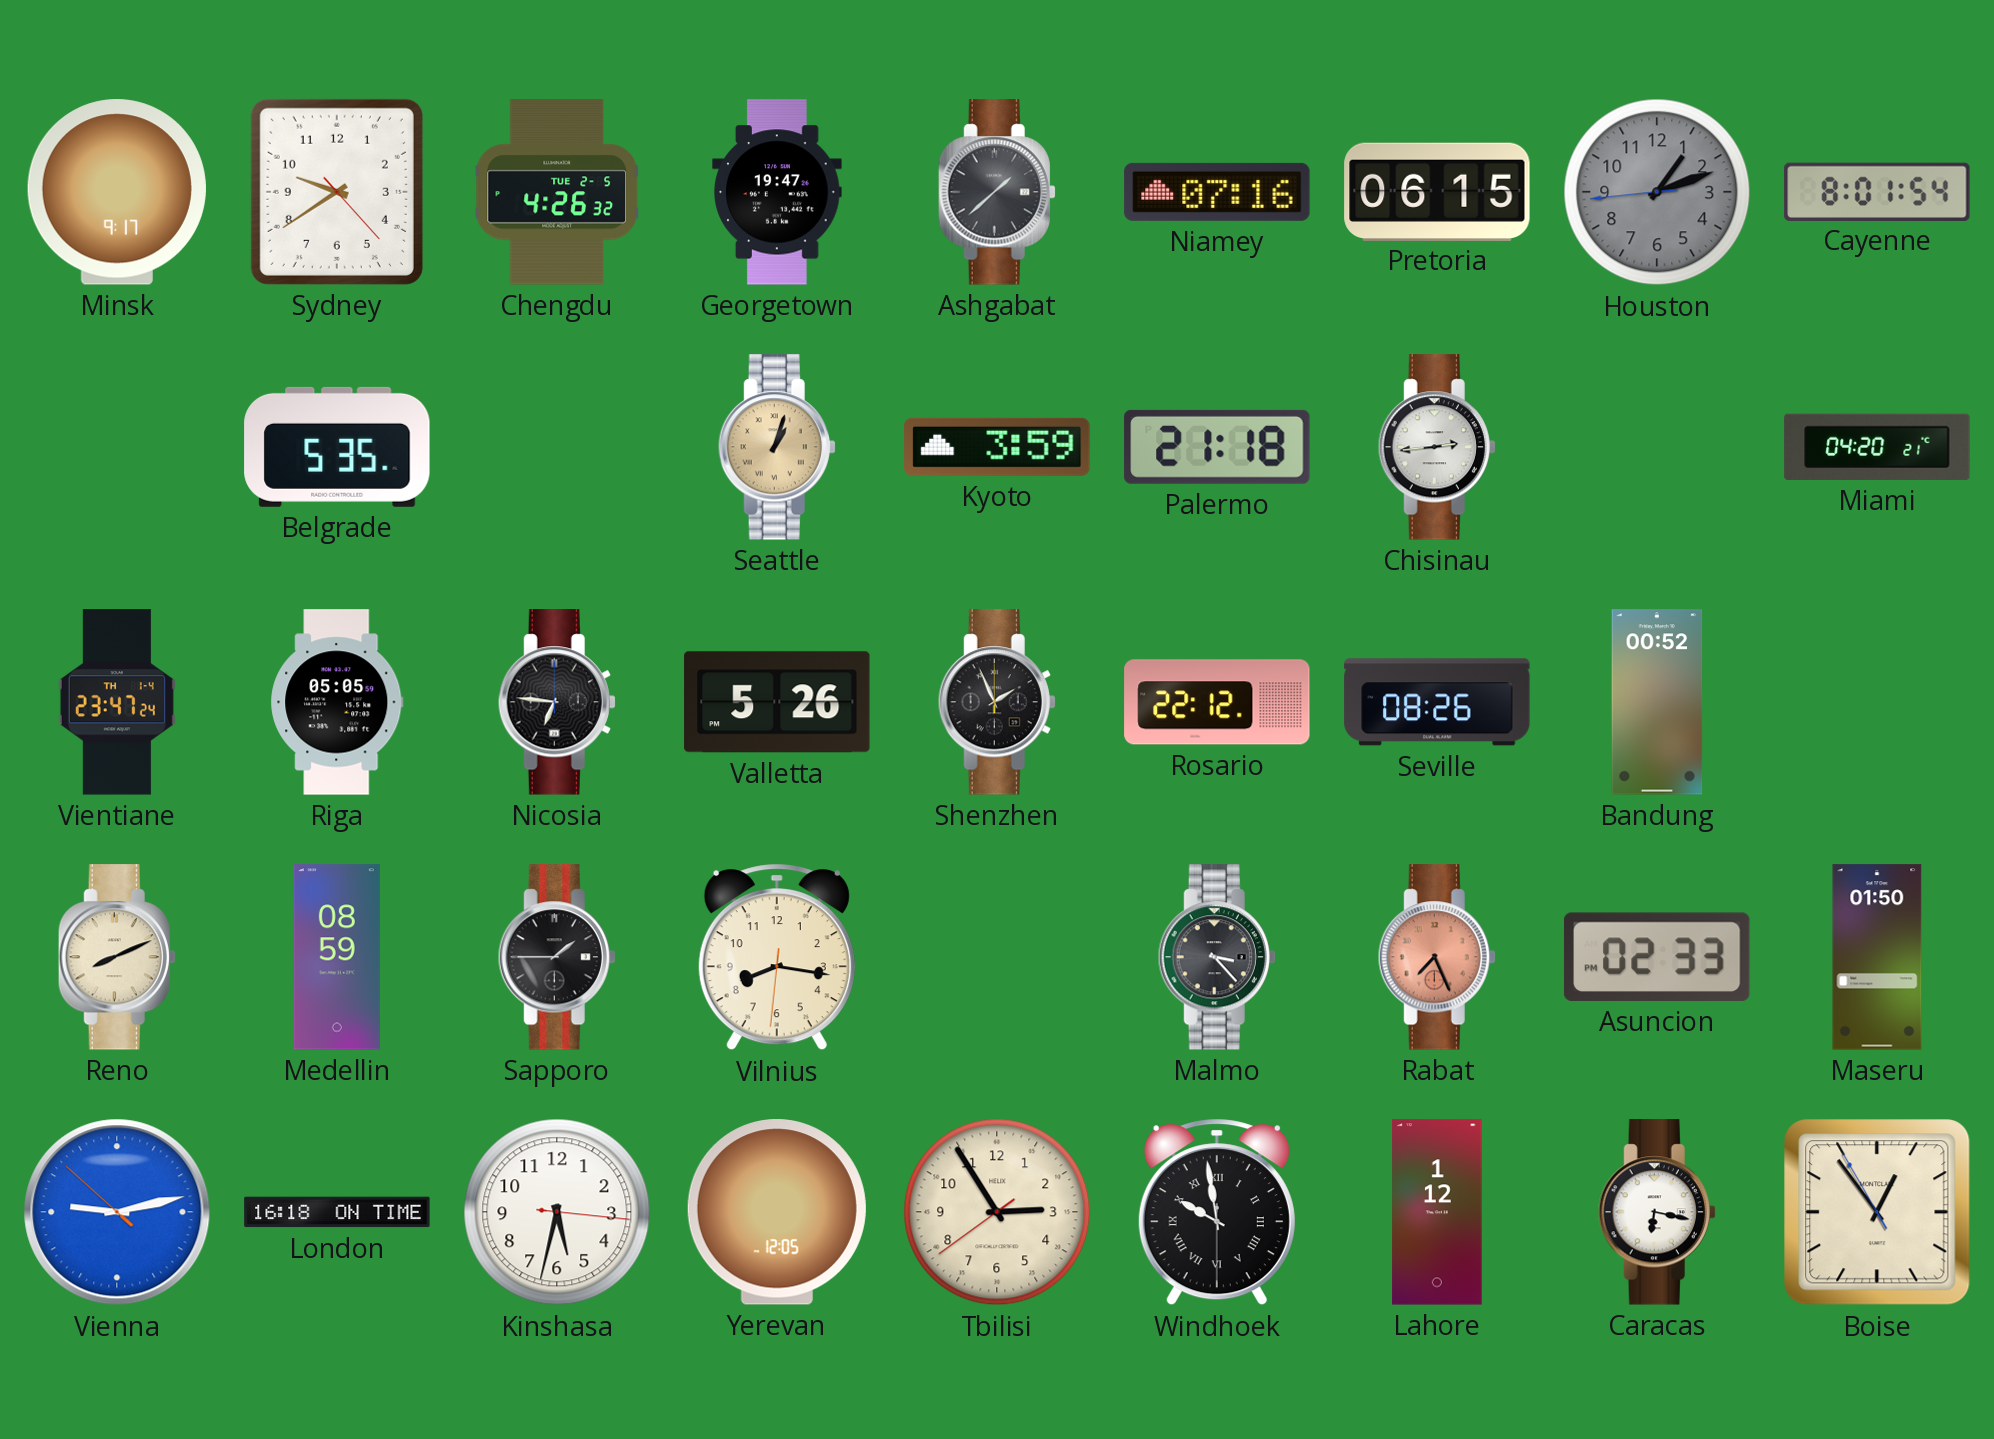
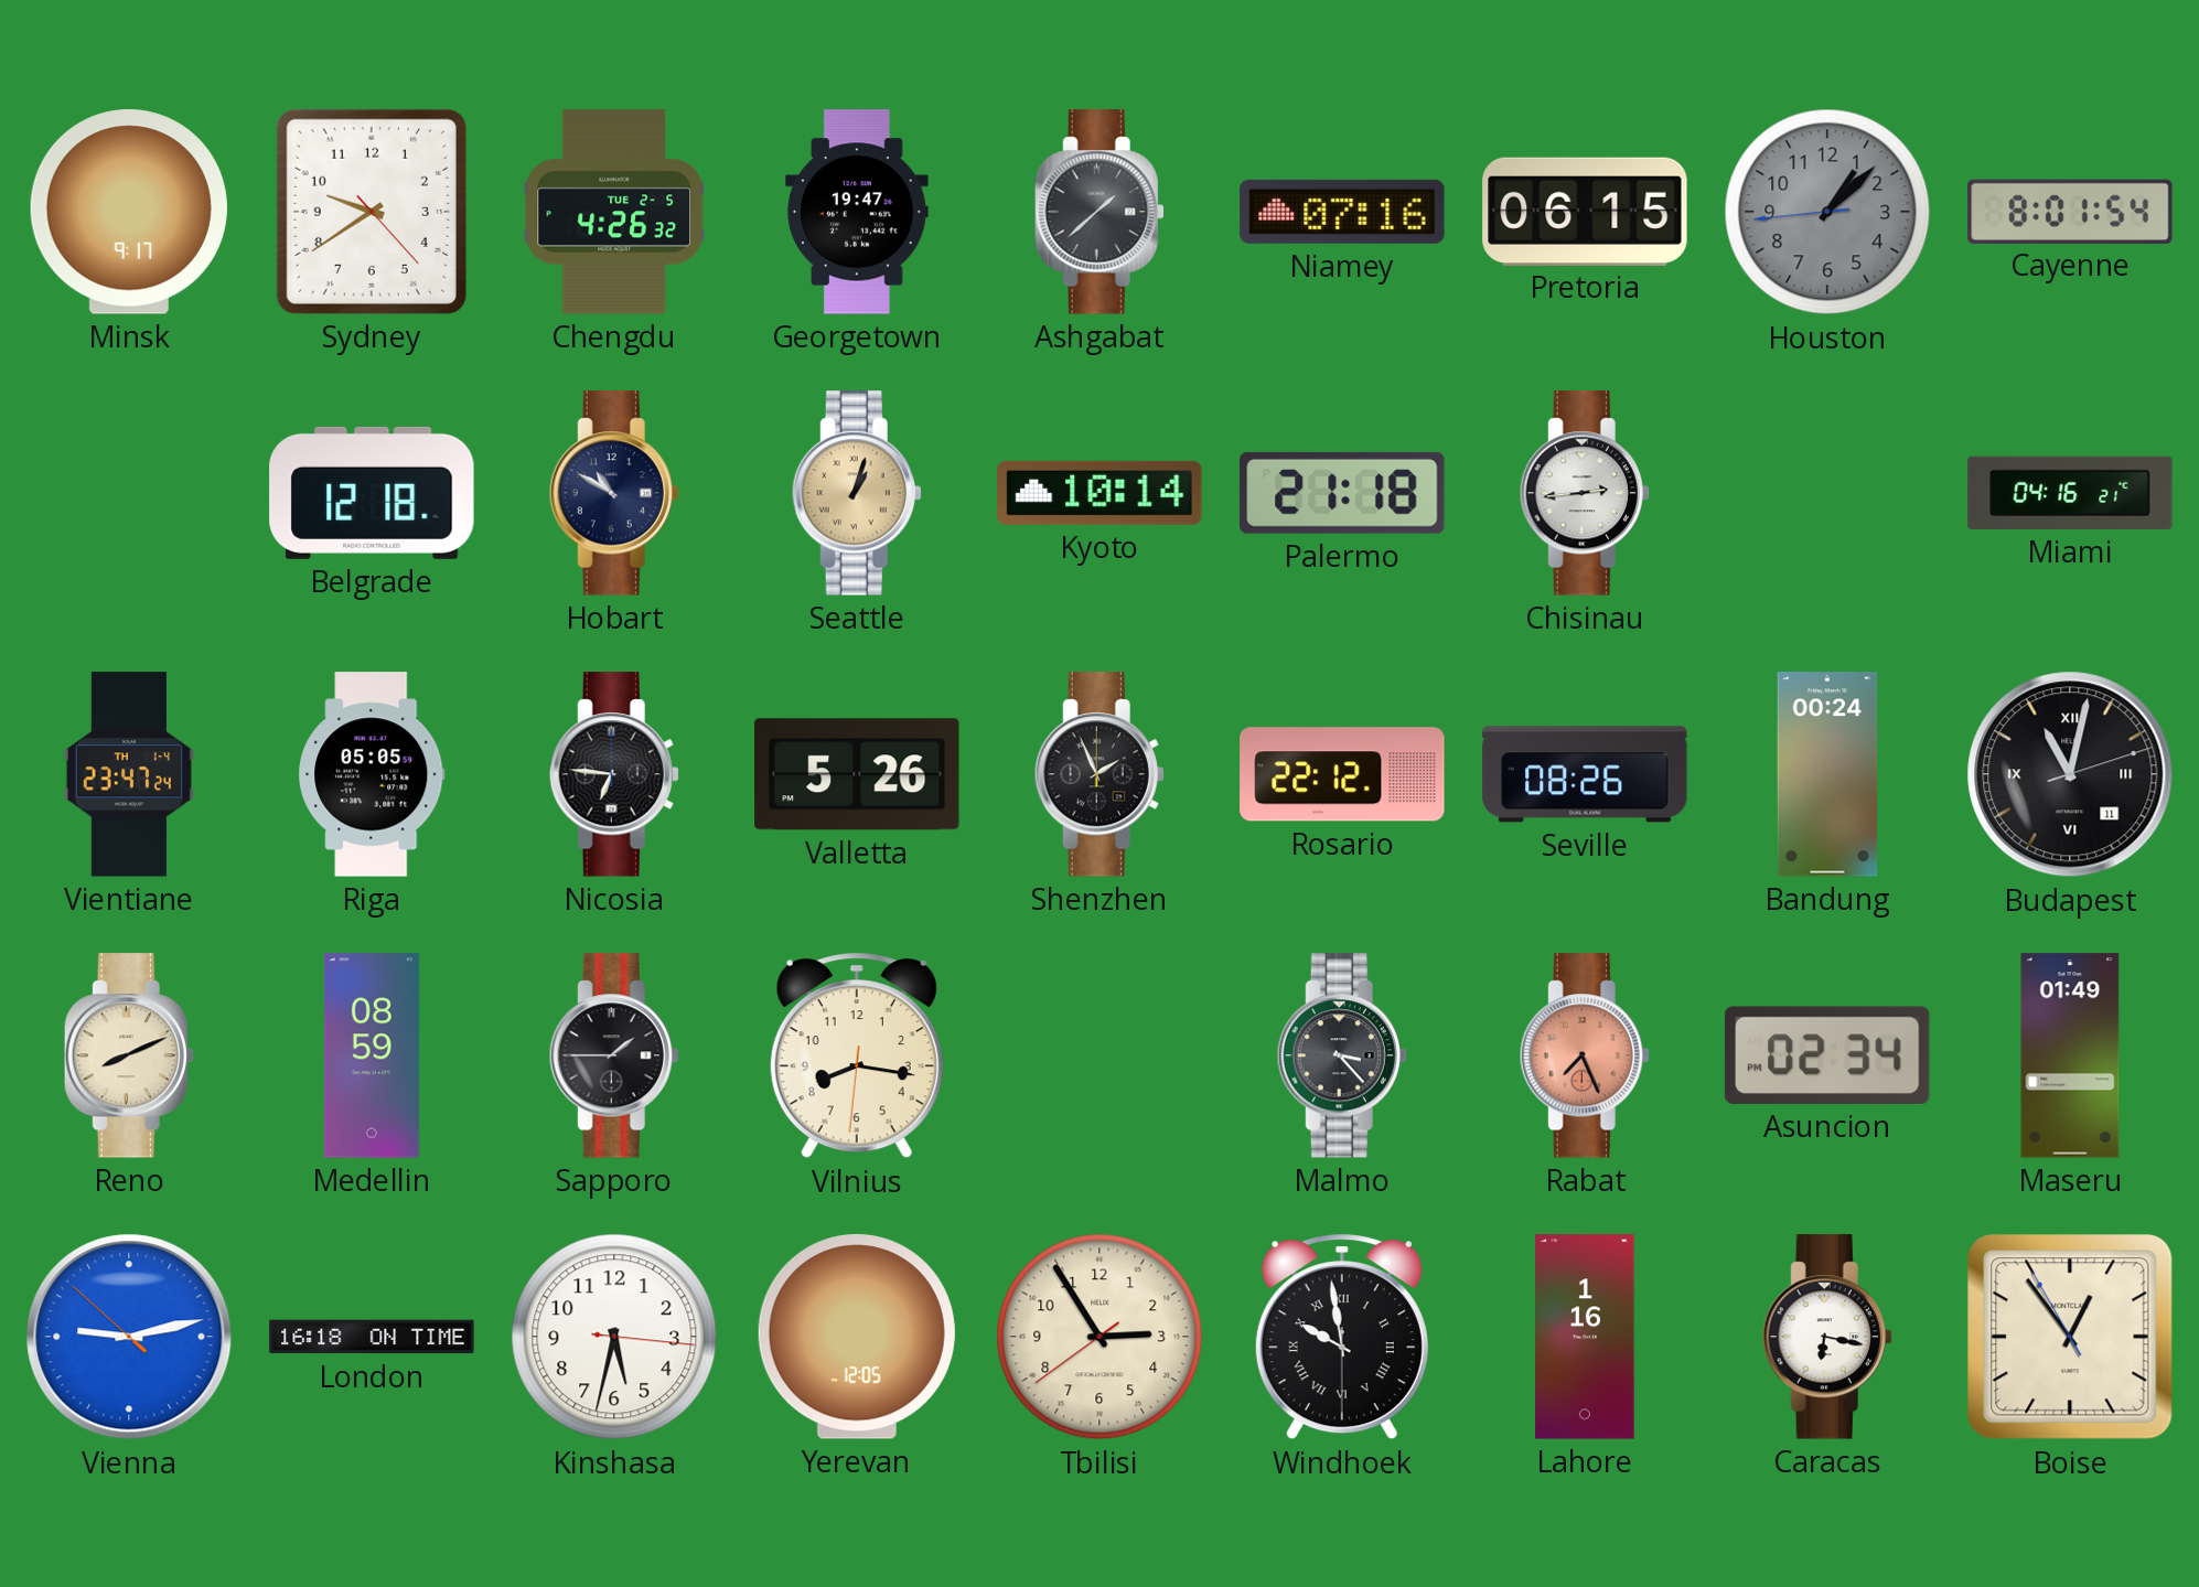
Houston: 1:11 -> 1:07
Belgrade: 5:35 -> 12:18
Hobart: none -> 10:50
Kyoto: 3:59 -> 10:14
Miami: 04:20 -> 04:16
Bandung: 00:52 -> 00:24
Budapest: none -> 11:02
Asuncion: 02:33 -> 02:34
Maseru: 01:50 -> 01:49
Lahore: 1:12 -> 1:16
